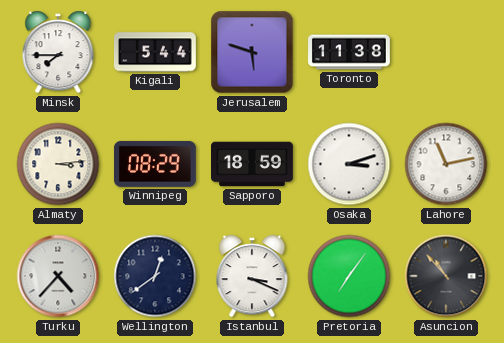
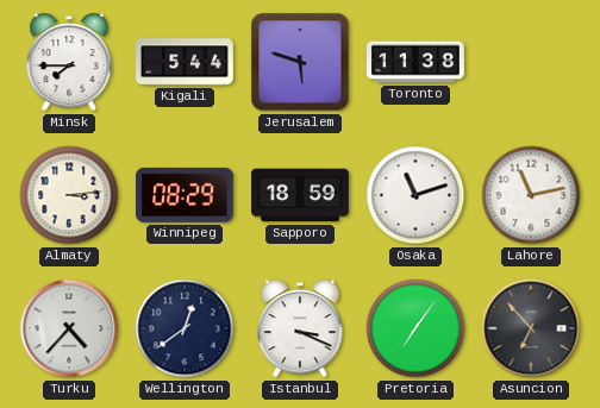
Osaka: 3:12 -> 11:12
Asuncion: 10:53 -> 6:53
